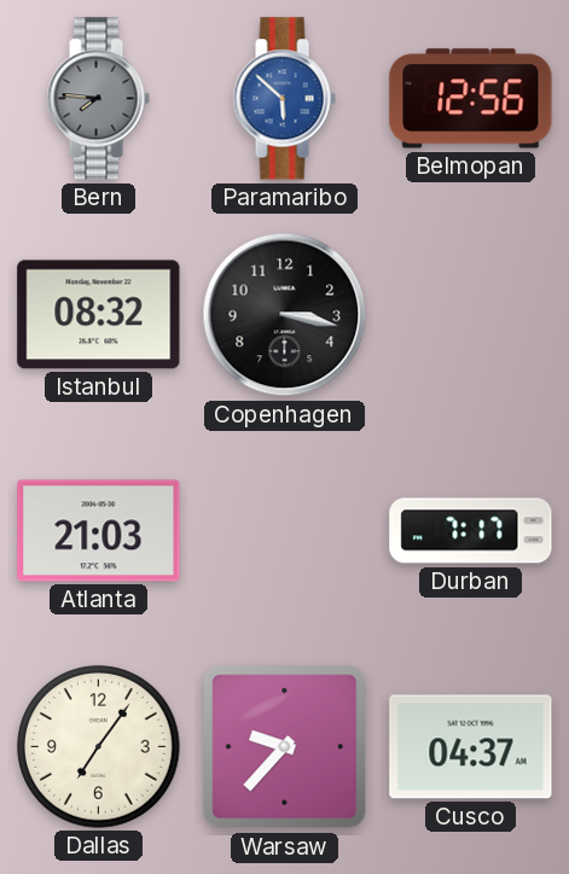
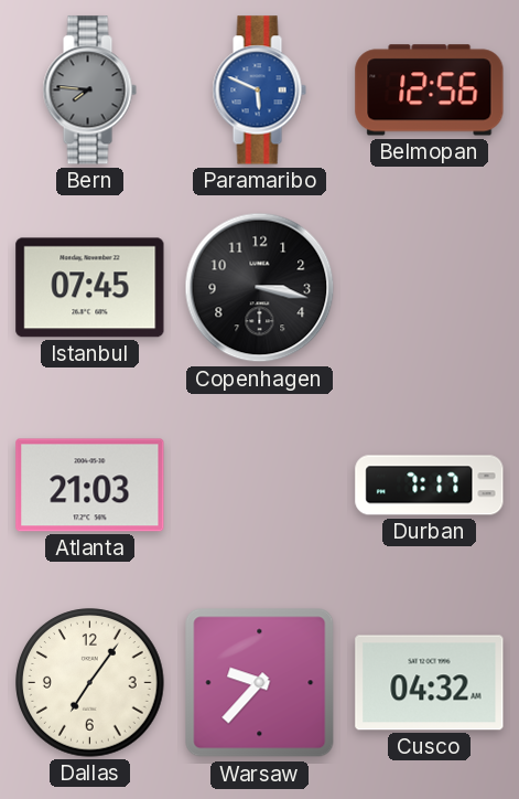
Paramaribo: 5:52 -> 5:49
Istanbul: 08:32 -> 07:45
Cusco: 04:37 -> 04:32
